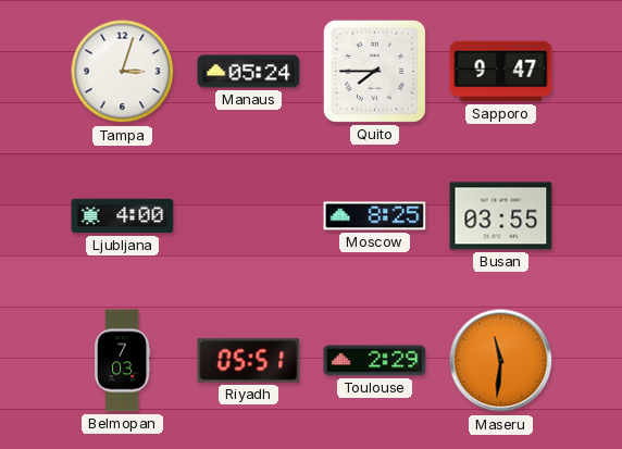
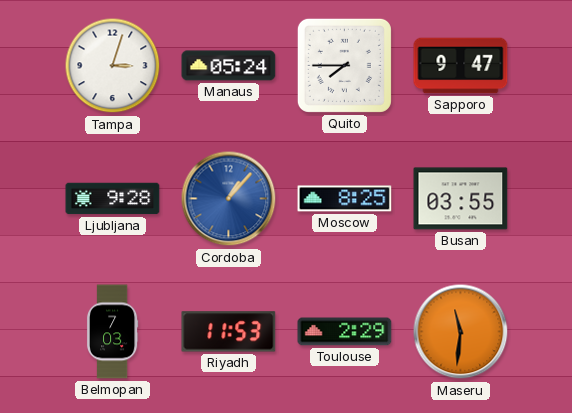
Ljubljana: 4:00 -> 9:28
Cordoba: none -> 1:07
Riyadh: 05:51 -> 11:53
